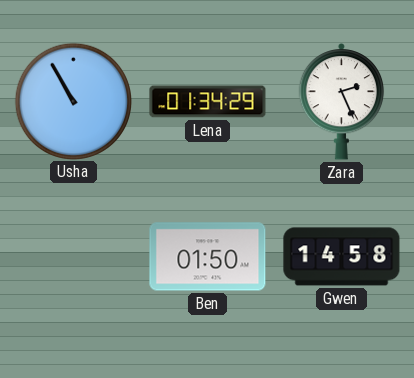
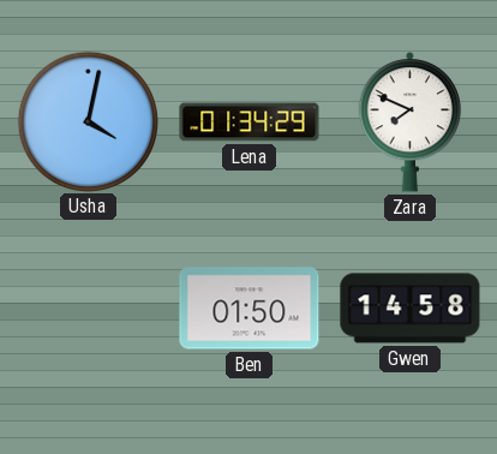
Usha: 10:55 -> 4:02
Zara: 2:26 -> 7:49
